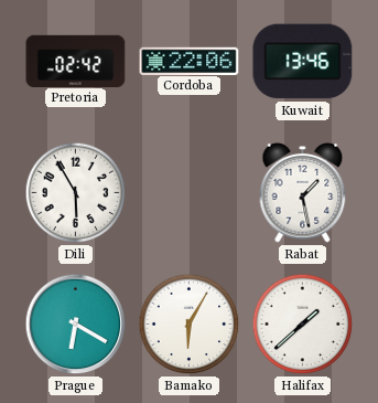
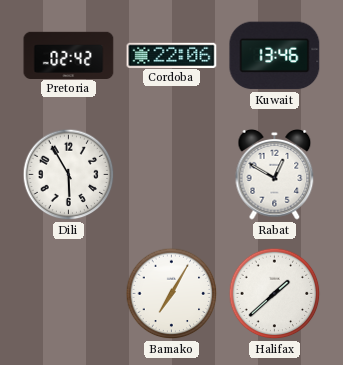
Rabat: 1:28 -> 12:50
Prague: 6:20 -> none
Bamako: 6:05 -> 7:05
